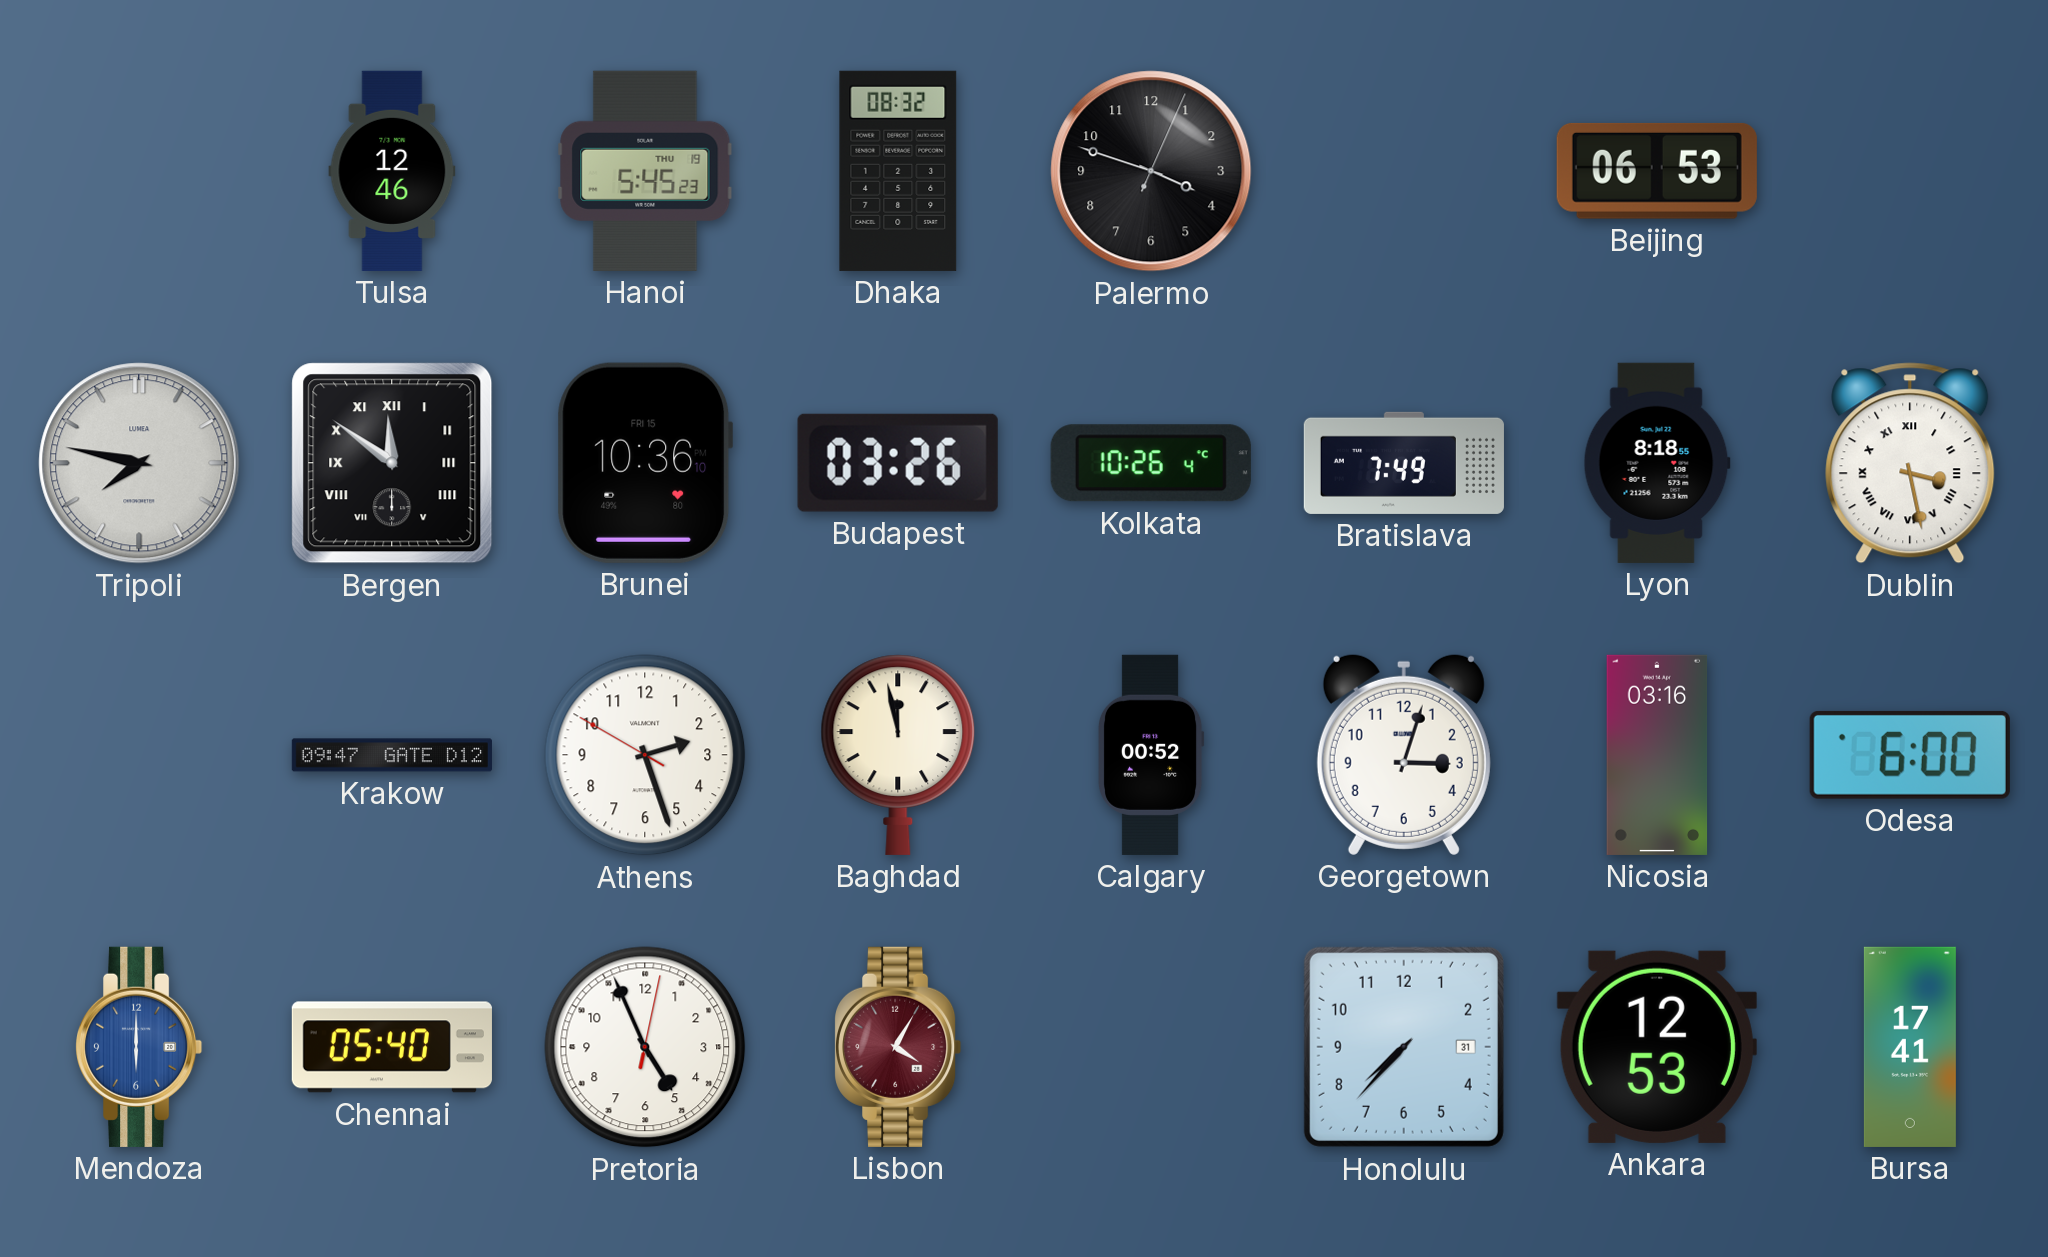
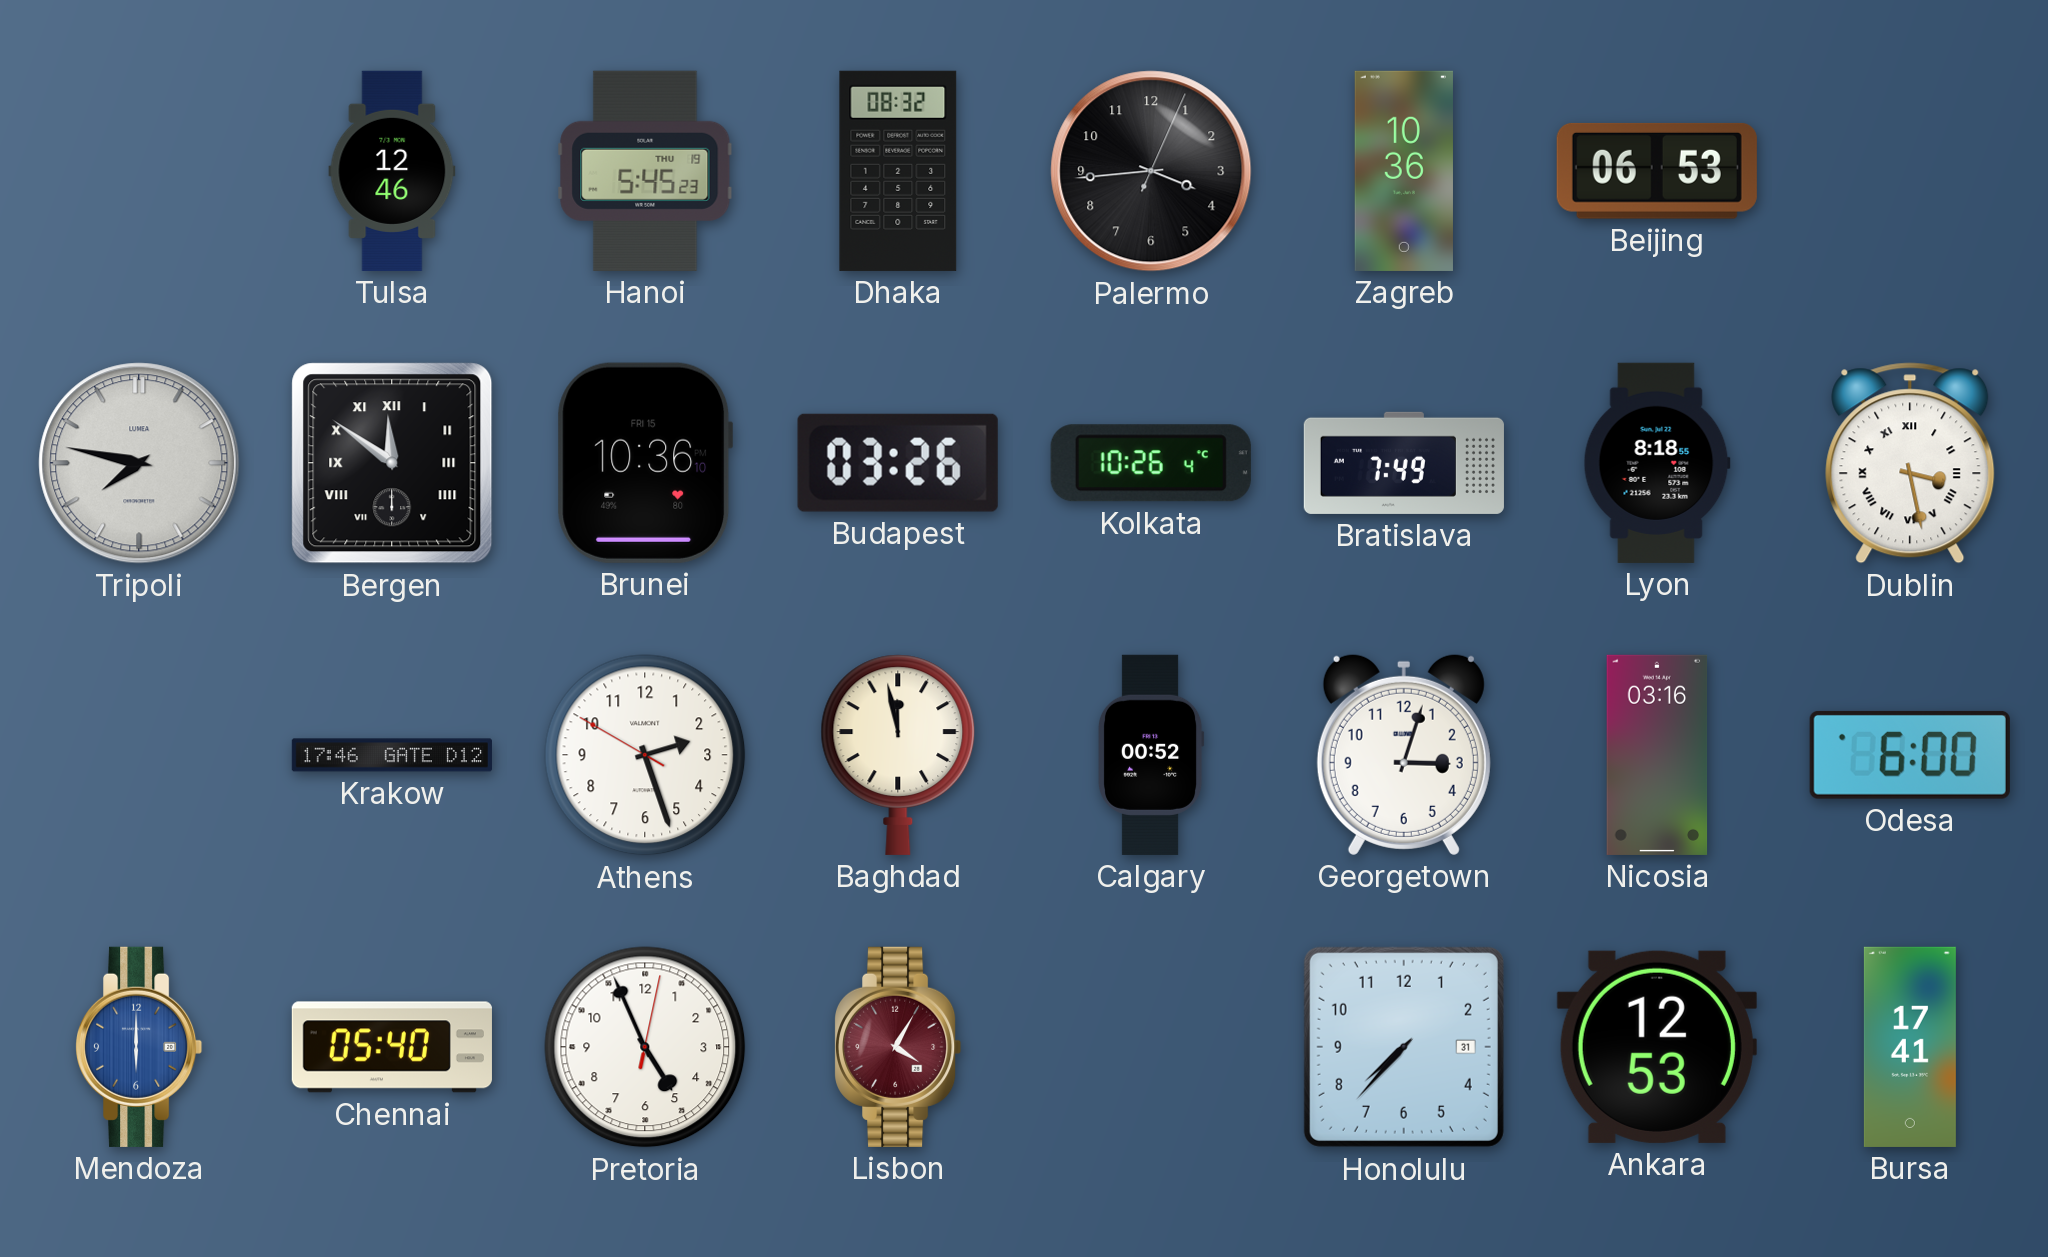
Palermo: 3:48 -> 3:44
Zagreb: none -> 10:36
Krakow: 09:47 -> 17:46
